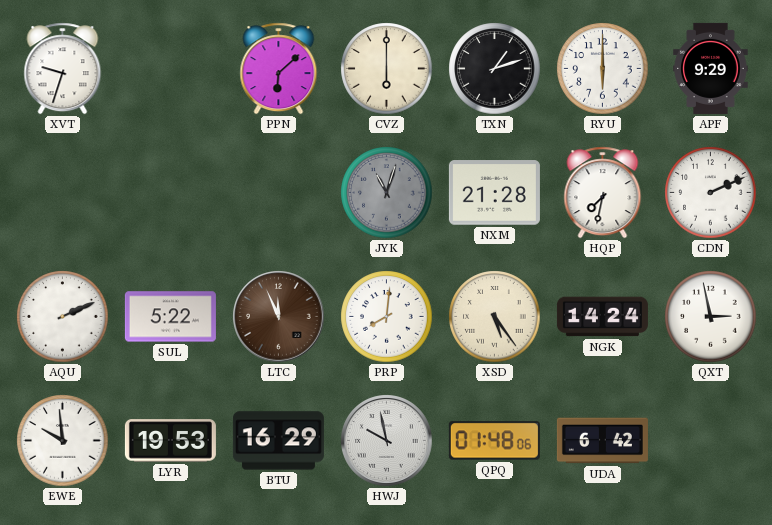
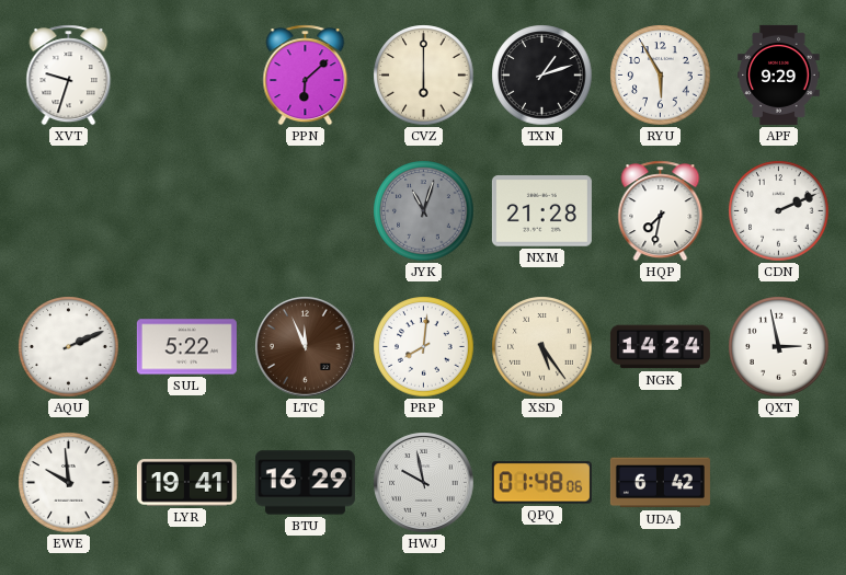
RYU: 6:00 -> 5:55
LYR: 19:53 -> 19:41
